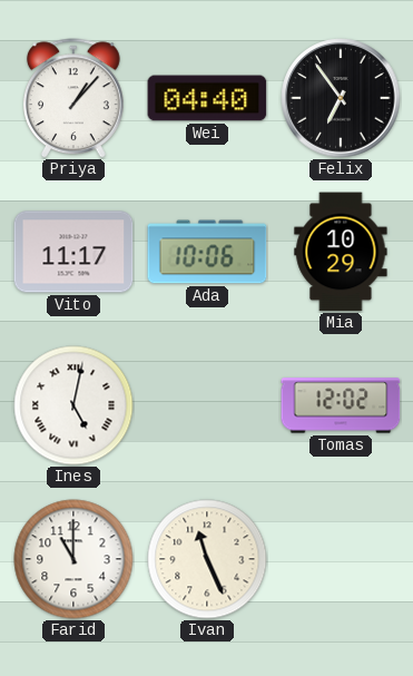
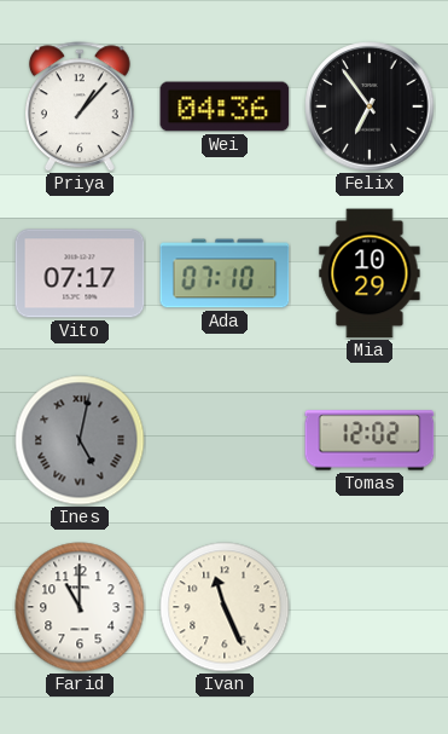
Wei: 04:40 -> 04:36
Vito: 11:17 -> 07:17
Ada: 10:06 -> 07:10
Ines dial: white -> grey
